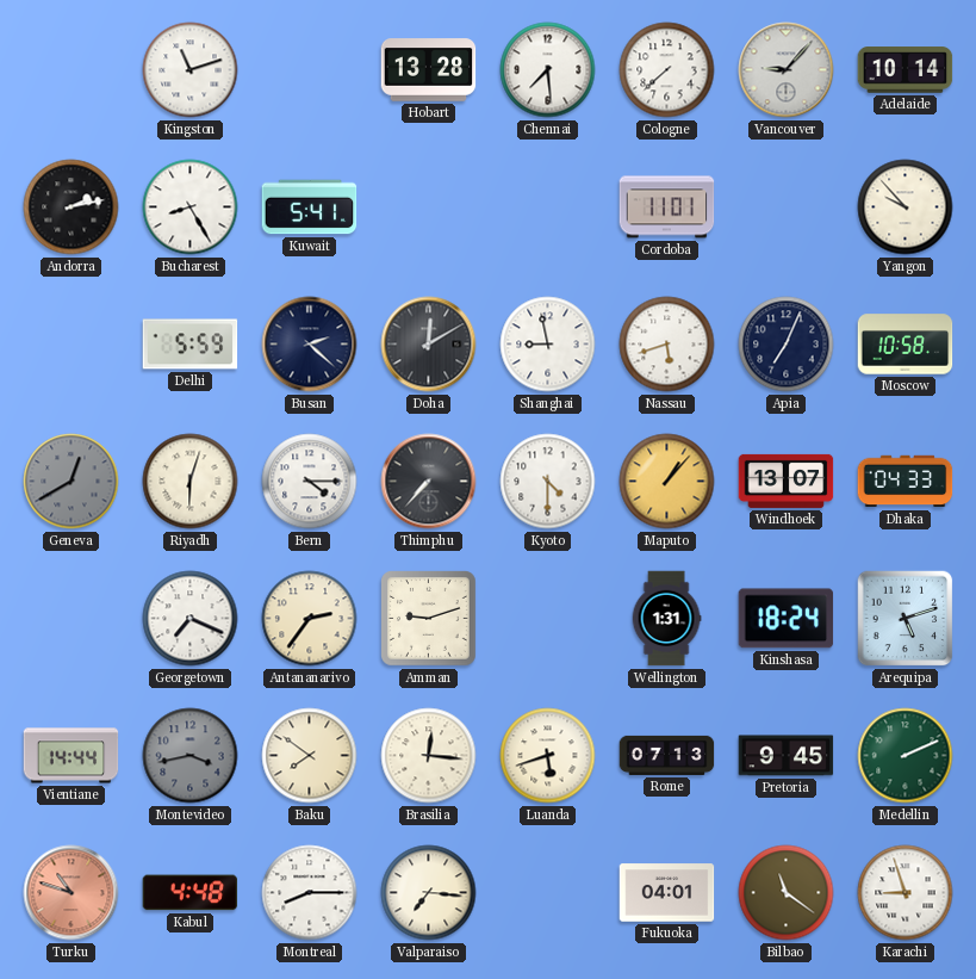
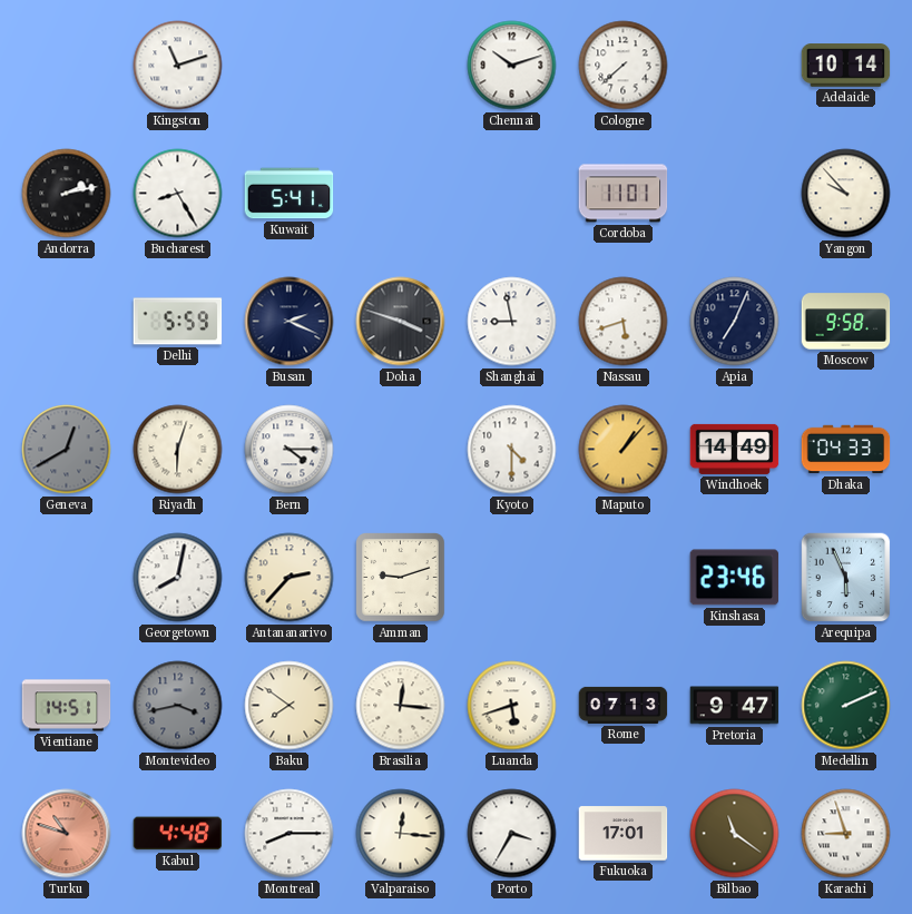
Hobart: 13:28 -> none
Chennai: 7:29 -> 10:12
Vancouver: 9:07 -> none
Busan: 2:22 -> 2:19
Doha: 12:10 -> 3:48
Moscow: 10:58 -> 9:58
Thimphu: 7:37 -> none
Windhoek: 13:07 -> 14:49
Georgetown: 7:19 -> 8:02
Antananarivo: 2:36 -> 2:37
Wellington: 1:31 -> none
Kinshasa: 18:24 -> 23:46
Arequipa: 5:12 -> 5:56
Vientiane: 14:44 -> 14:51
Pretoria: 9:45 -> 9:47
Valparaiso: 7:16 -> 12:16
Porto: none -> 3:35
Fukuoka: 04:01 -> 17:01
